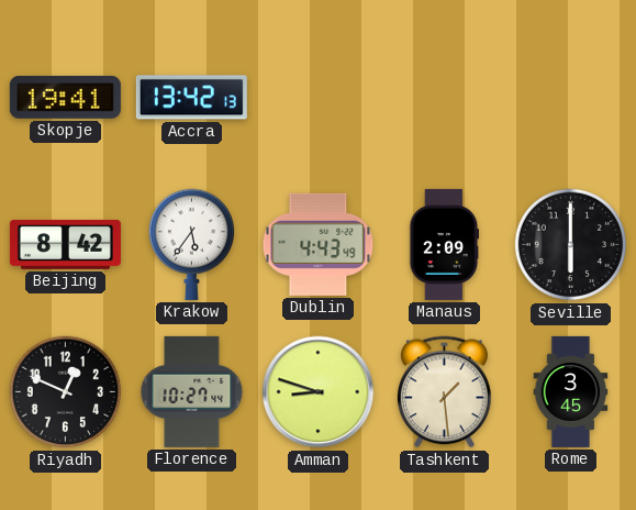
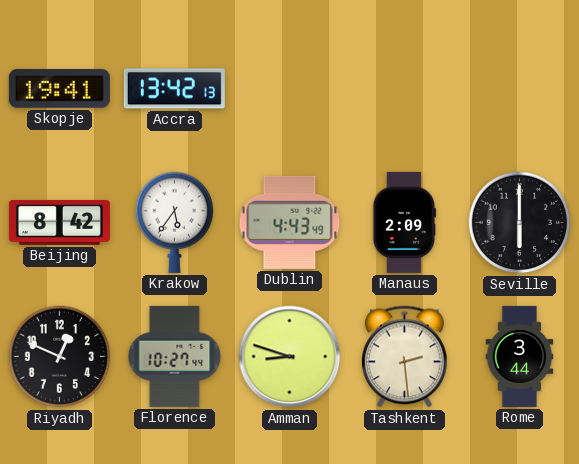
Tashkent: 1:29 -> 2:29
Rome: 3:45 -> 3:44
